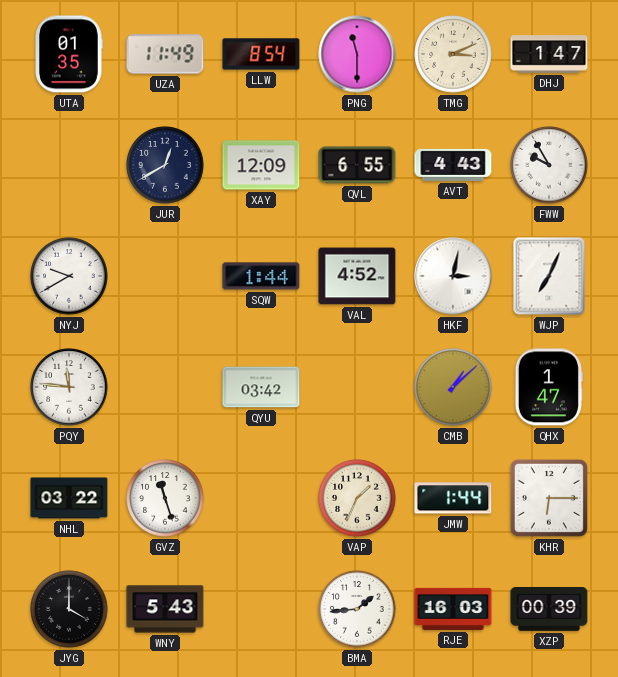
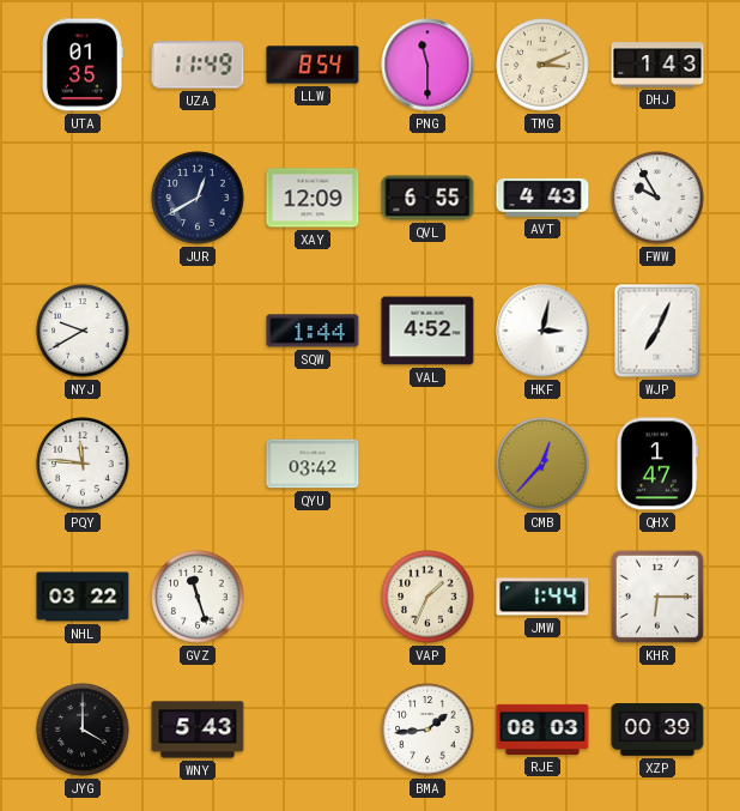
DHJ: 1:47 -> 1:43
CMB: 1:08 -> 12:37
RJE: 16:03 -> 08:03
